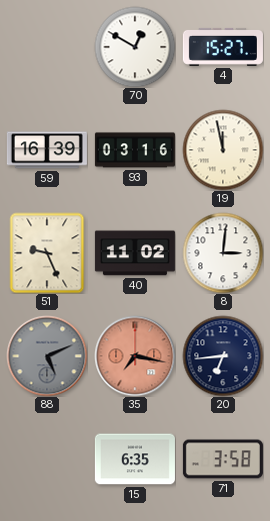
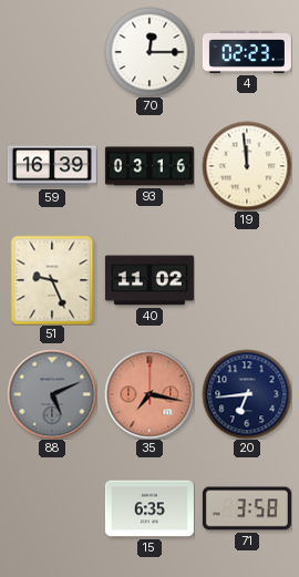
70: 12:50 -> 12:15
4: 15:27 -> 02:23
19: 11:58 -> 11:59
8: 3:01 -> none
